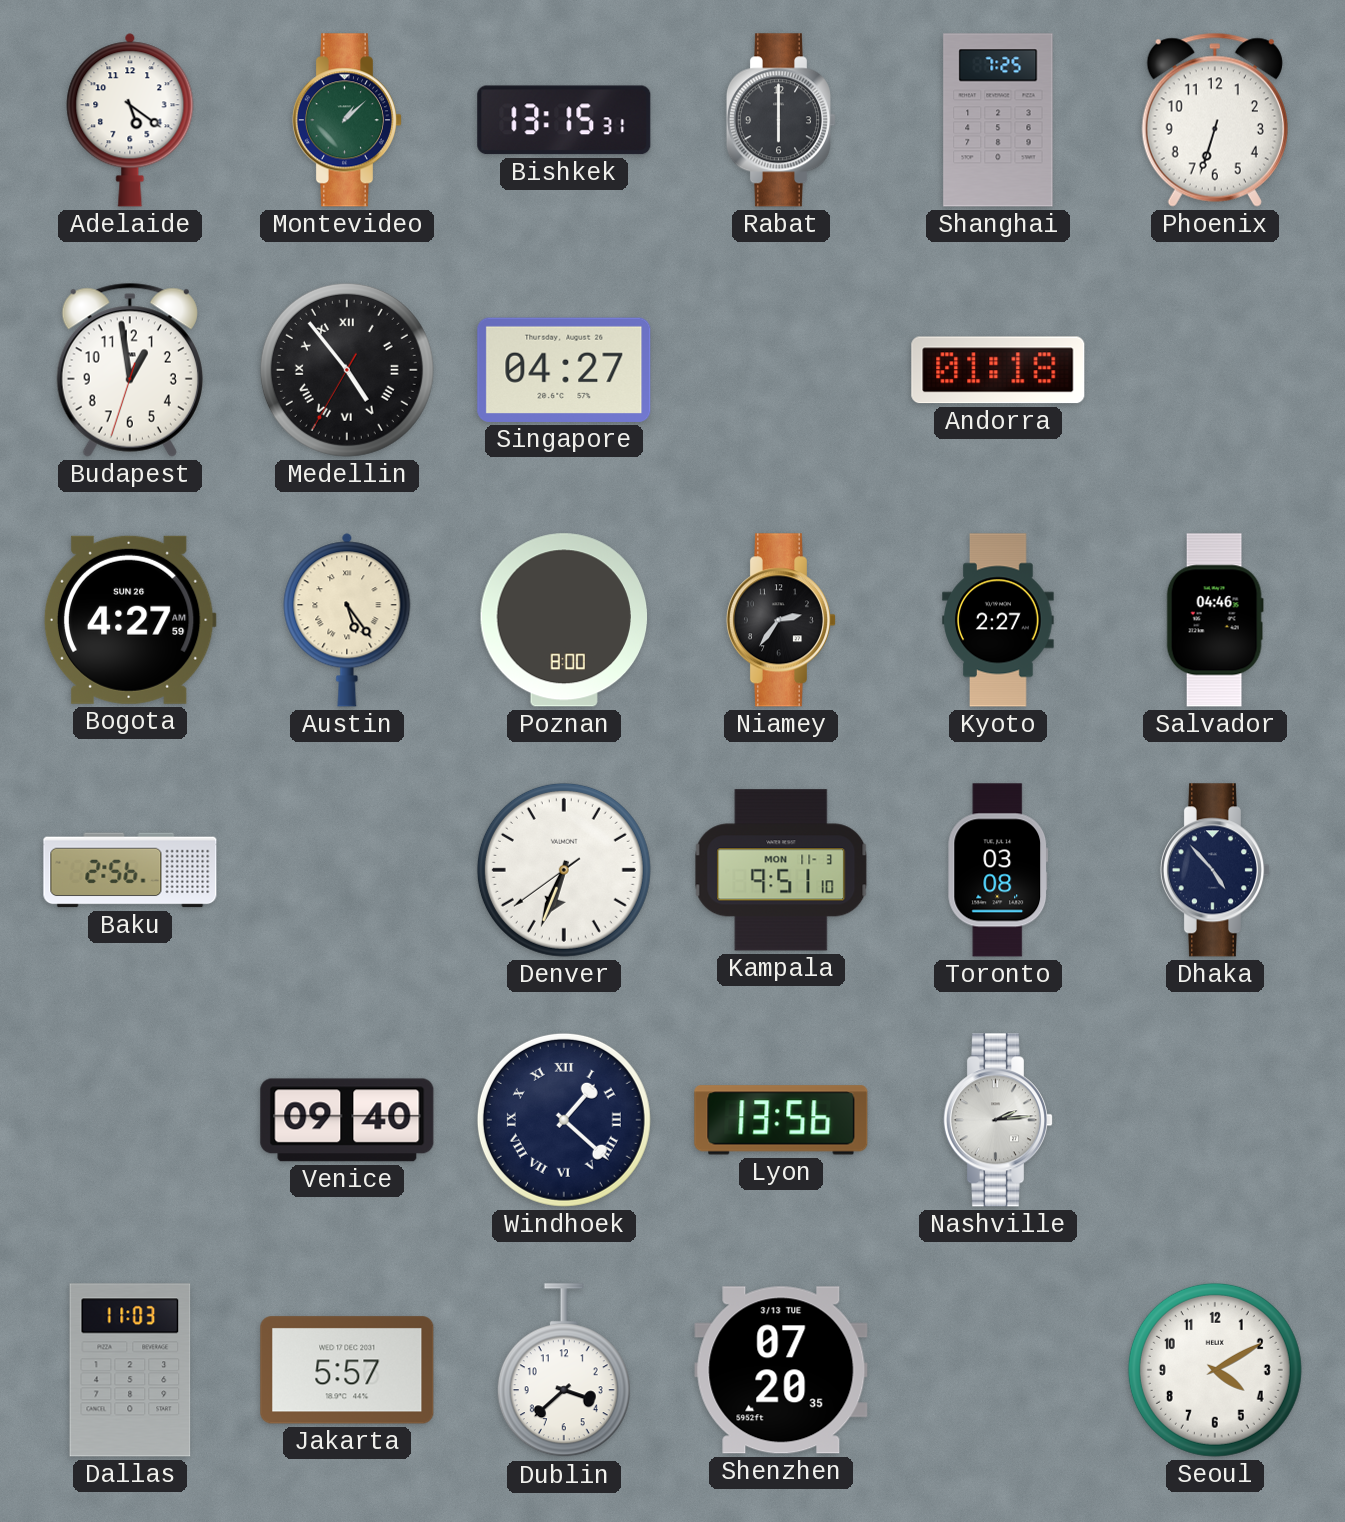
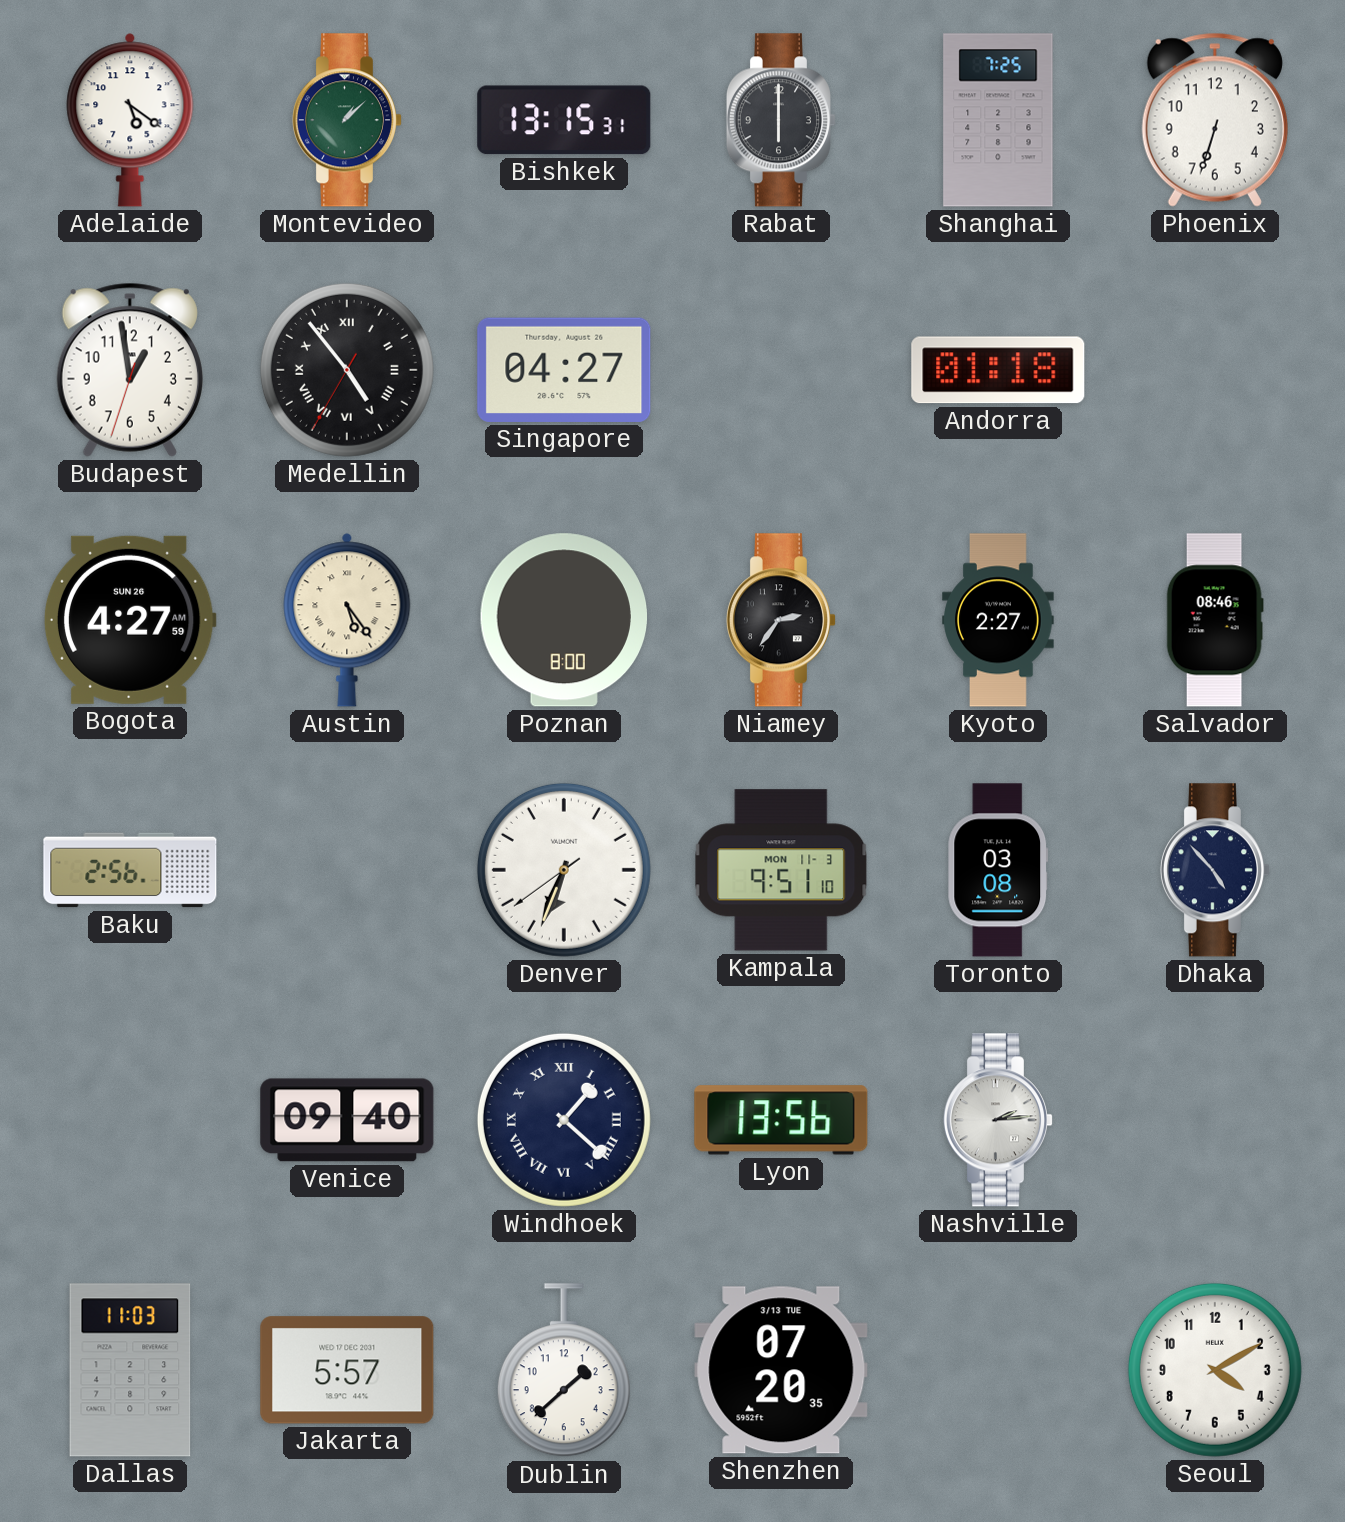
Salvador: 04:46 -> 08:46
Dublin: 3:38 -> 1:38
